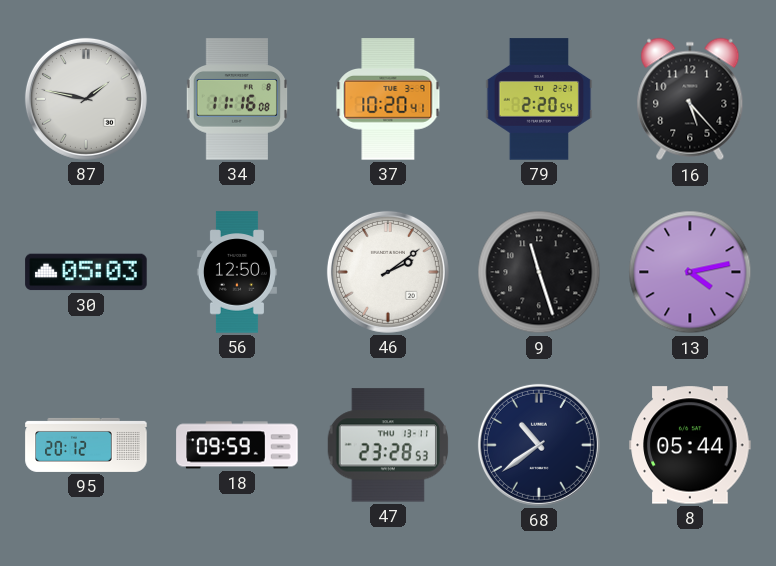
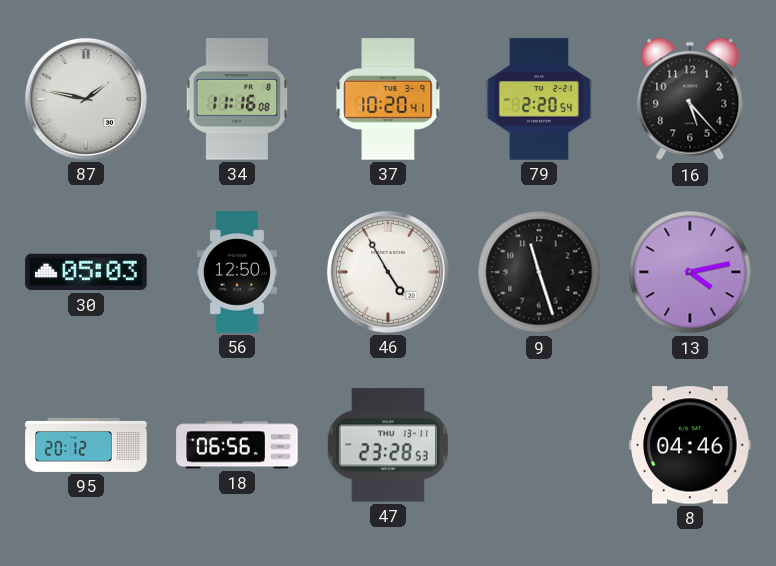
46: 2:09 -> 4:55
18: 09:59 -> 06:56
68: 10:39 -> none
8: 05:44 -> 04:46
